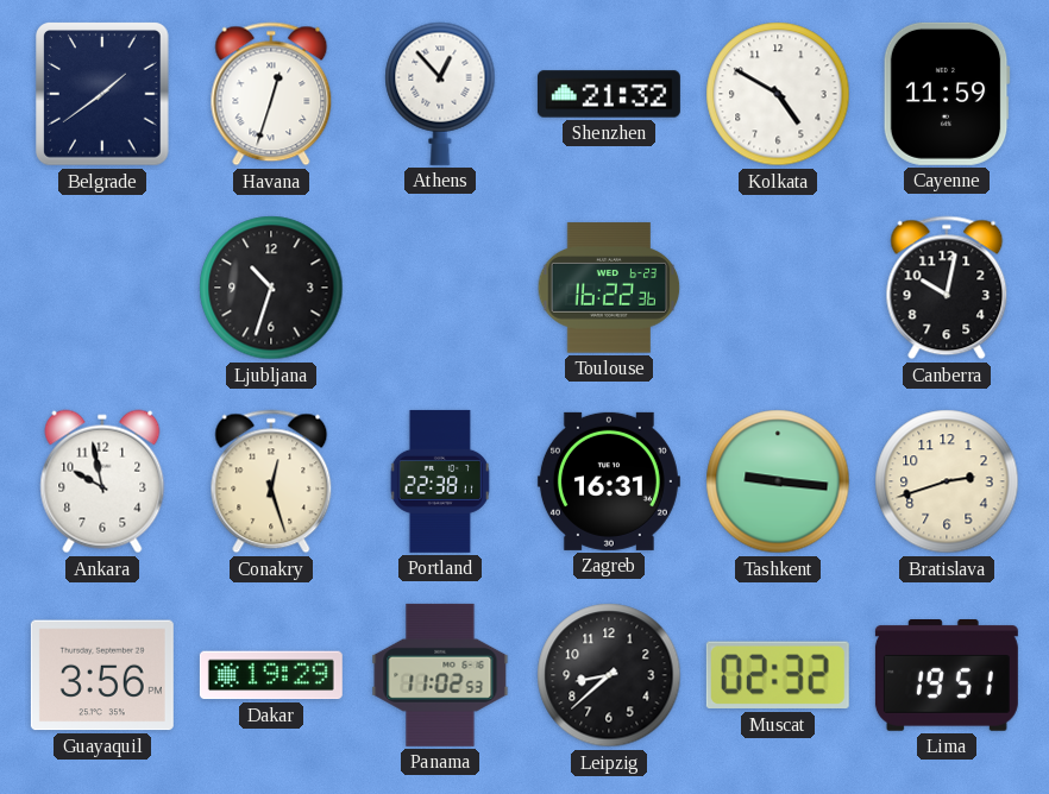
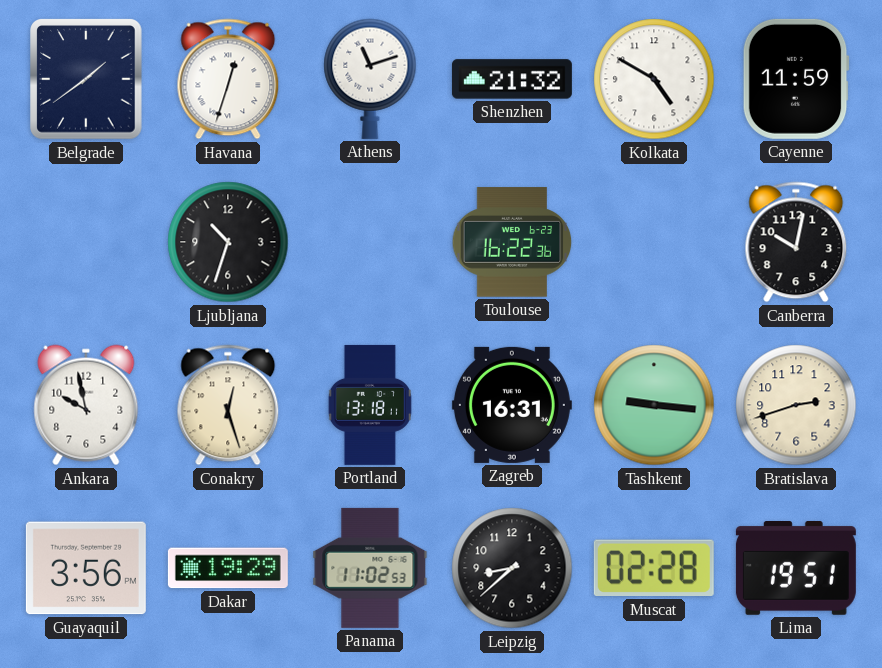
Athens: 12:53 -> 11:12
Portland: 22:38 -> 13:18
Muscat: 02:32 -> 02:28
